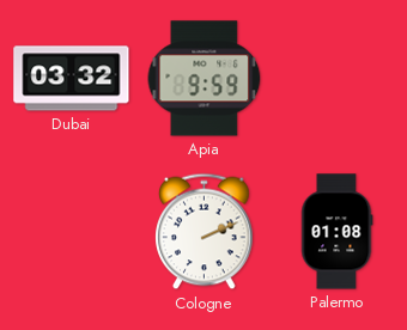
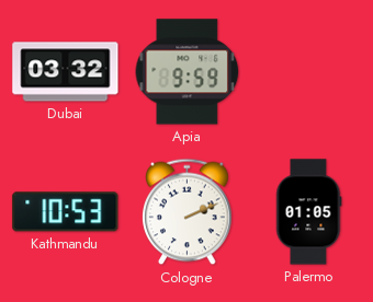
Kathmandu: none -> 10:53
Palermo: 01:08 -> 01:05
